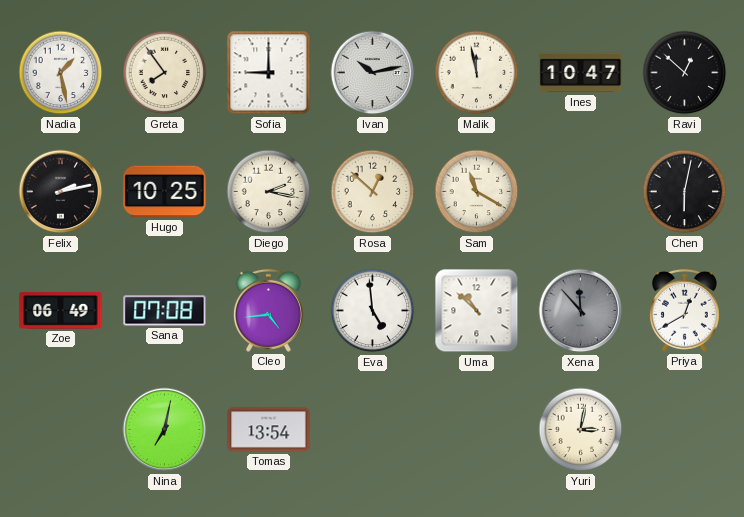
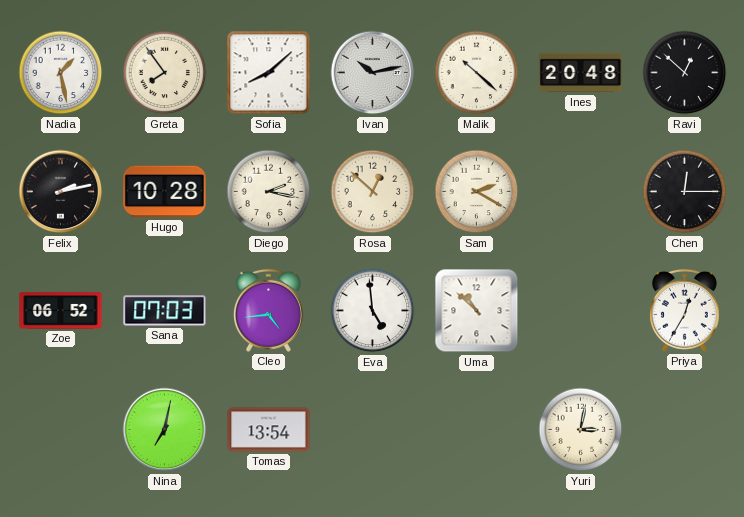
Sofia: 9:00 -> 8:08
Malik: 11:58 -> 10:22
Ines: 10:47 -> 20:48
Hugo: 10:25 -> 10:28
Sam: 11:20 -> 2:20
Chen: 6:02 -> 12:15
Zoe: 06:49 -> 06:52
Sana: 07:08 -> 07:03
Xena: 11:53 -> none
Priya: 12:40 -> 12:35
